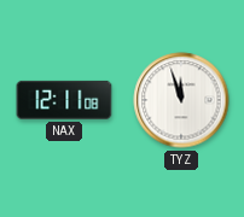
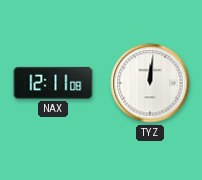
TYZ: 11:57 -> 12:01
